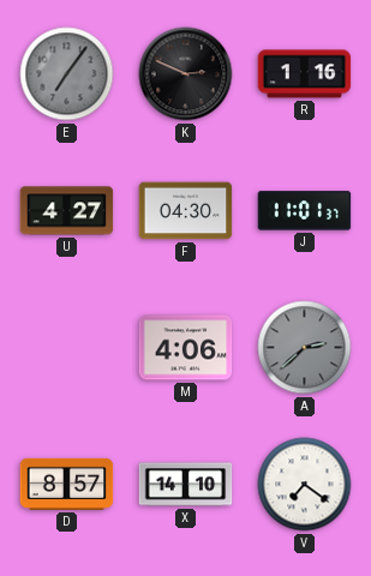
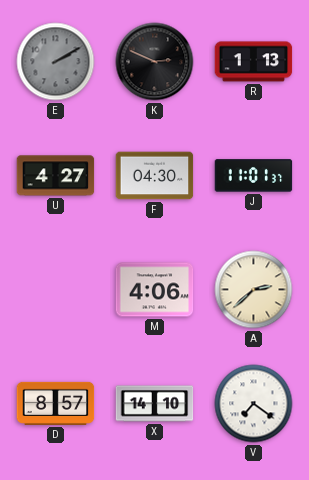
E: 7:06 -> 2:10
R: 1:16 -> 1:13
A dial: grey -> cream
